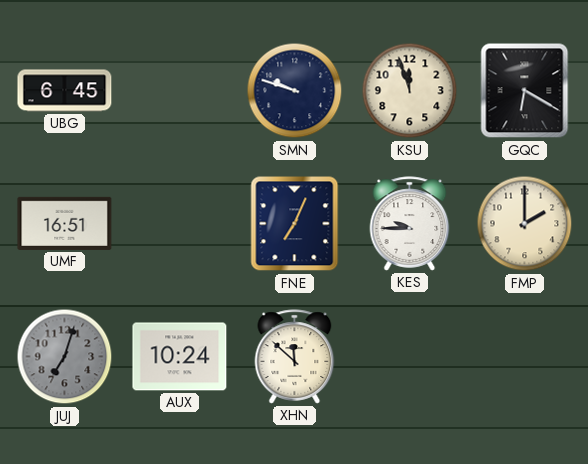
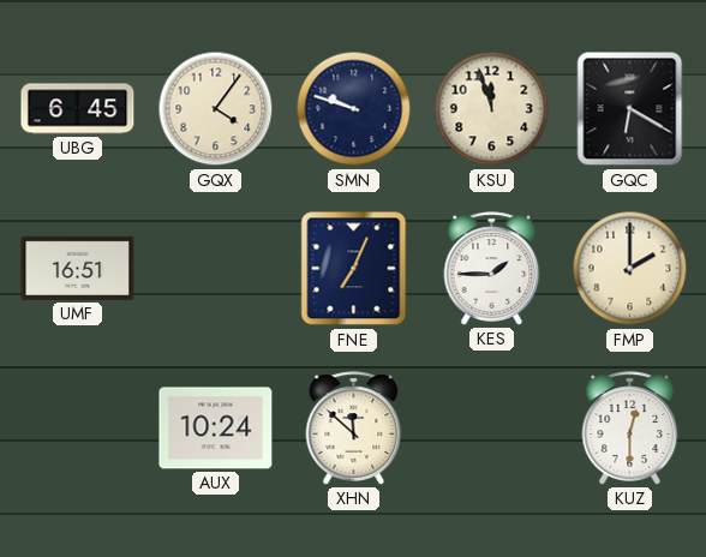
GQX: none -> 4:06
KES: 9:45 -> 1:45
JUJ: 7:03 -> none
KUZ: none -> 12:30
